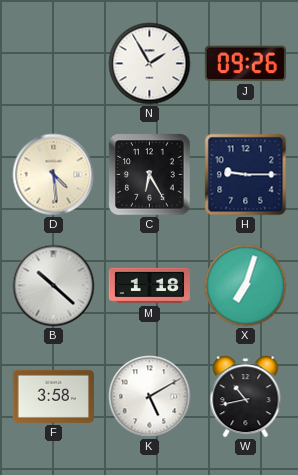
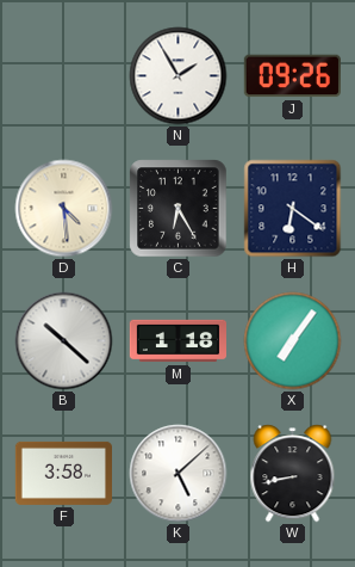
H: 9:15 -> 6:21
X: 7:03 -> 7:06
K: 5:10 -> 5:08
W: 10:43 -> 8:43
